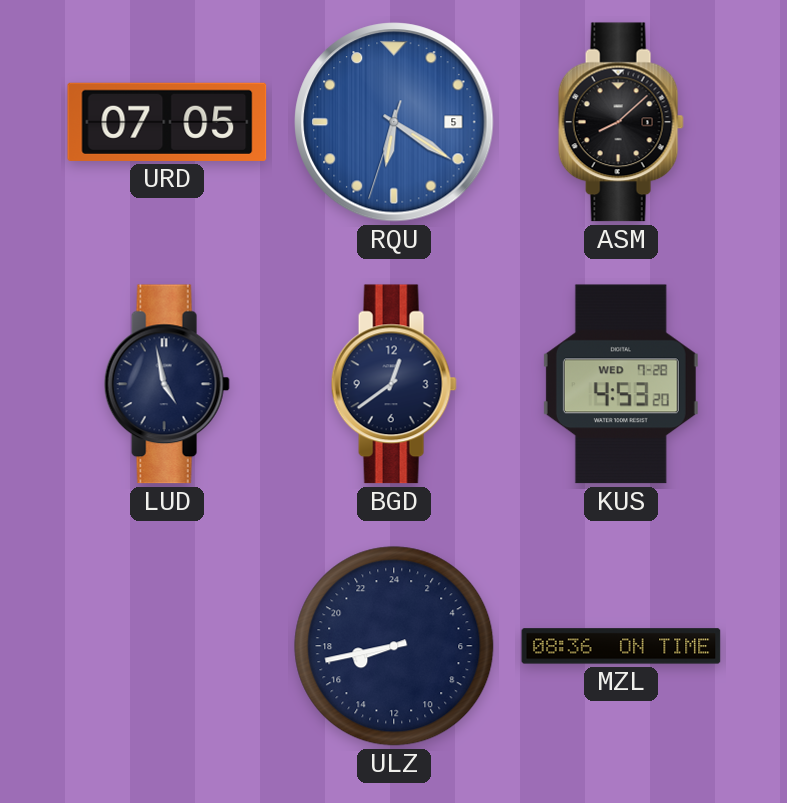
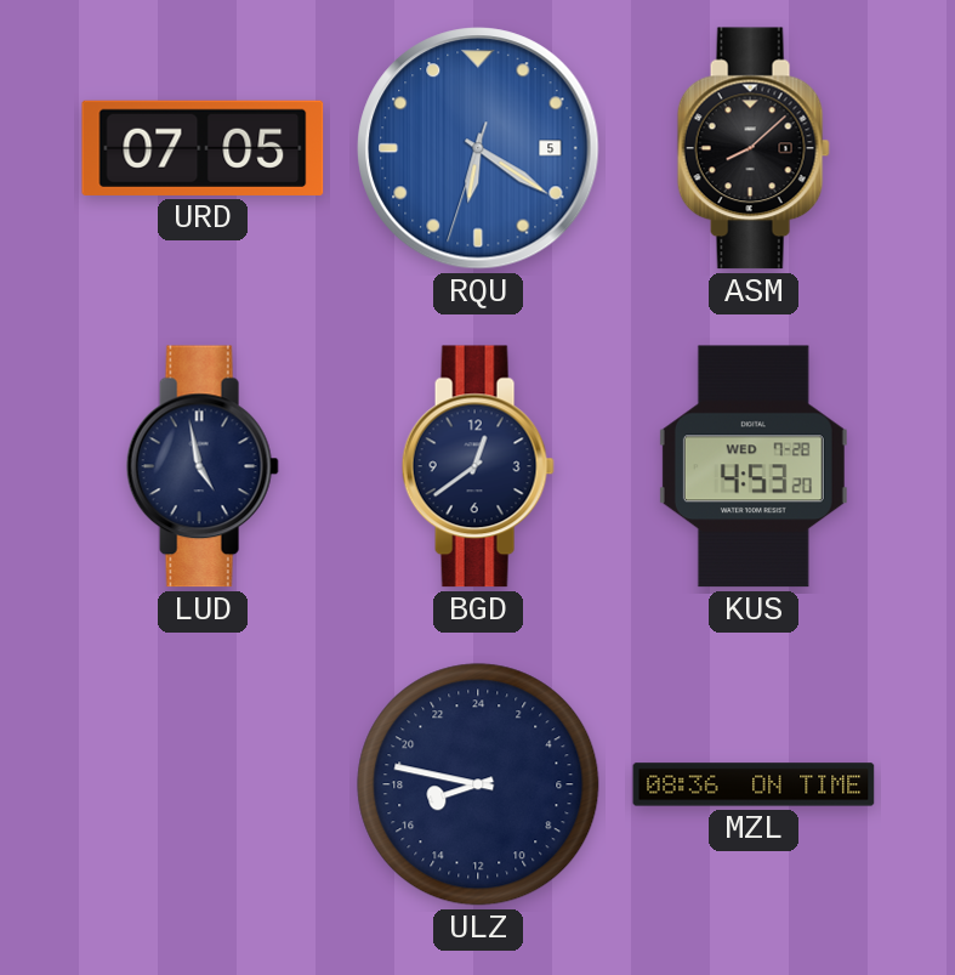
ULZ: 16:43 -> 16:47
